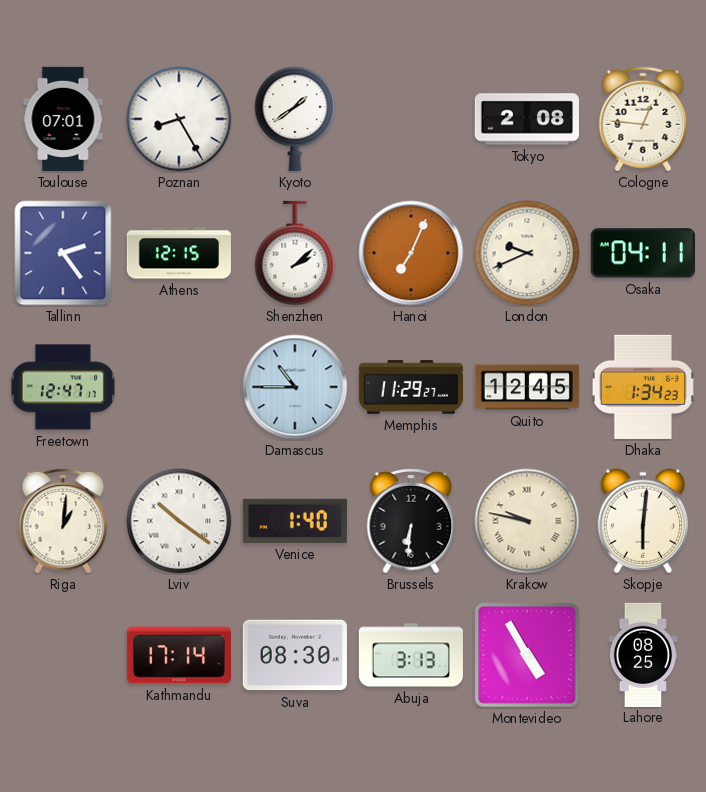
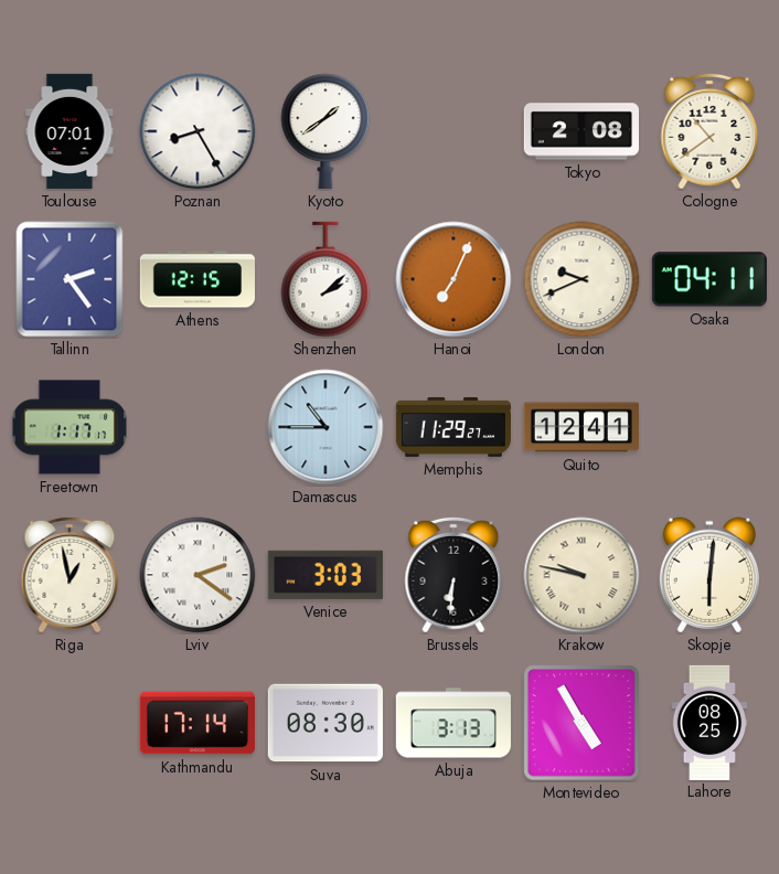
Cologne: 12:46 -> 10:39
Freetown: 12:47 -> 1:17
Quito: 12:45 -> 12:41
Dhaka: 1:34 -> none
Riga: 1:01 -> 12:58
Lviv: 10:21 -> 2:21
Venice: 1:40 -> 3:03
